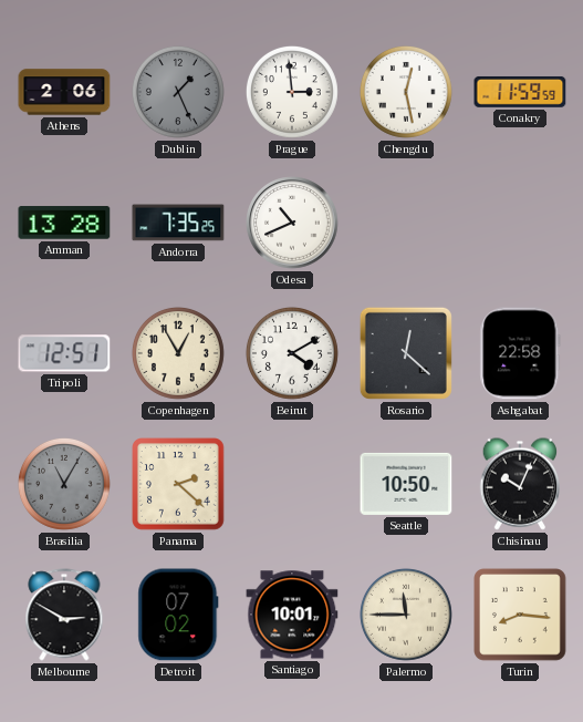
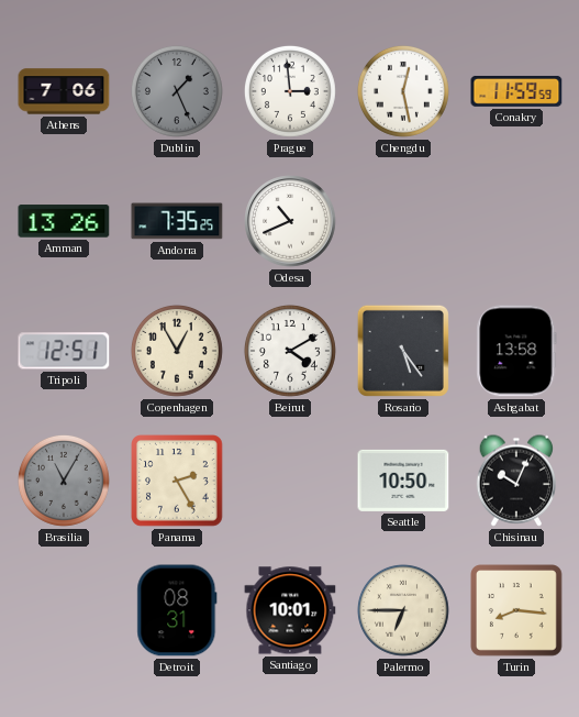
Athens: 2:06 -> 7:06
Amman: 13:28 -> 13:26
Rosario: 12:22 -> 5:24
Ashgabat: 22:58 -> 13:58
Panama: 2:22 -> 2:25
Melbourne: 2:50 -> none
Detroit: 07:02 -> 08:31
Palermo: 11:45 -> 6:45
